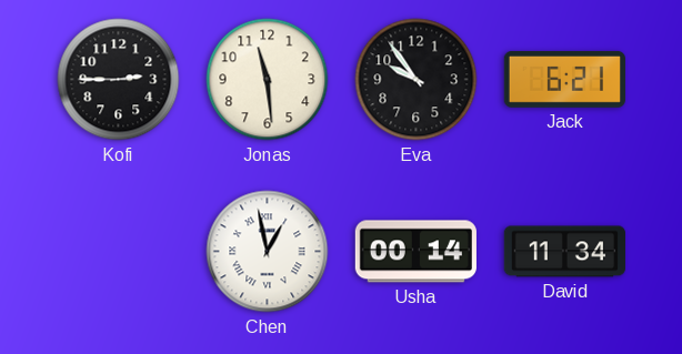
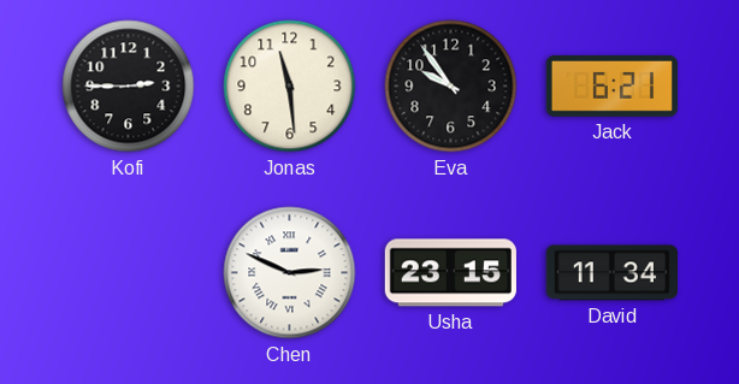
Chen: 12:58 -> 2:49
Usha: 00:14 -> 23:15
